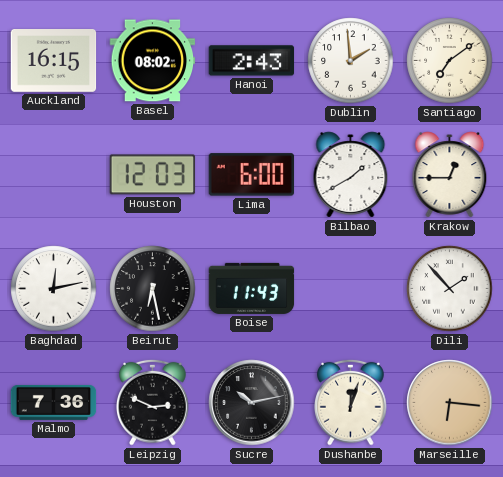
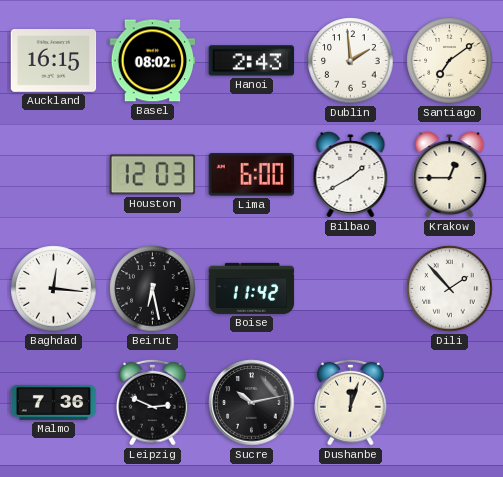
Baghdad: 12:13 -> 12:16
Boise: 11:43 -> 11:42
Marseille: 6:16 -> none
